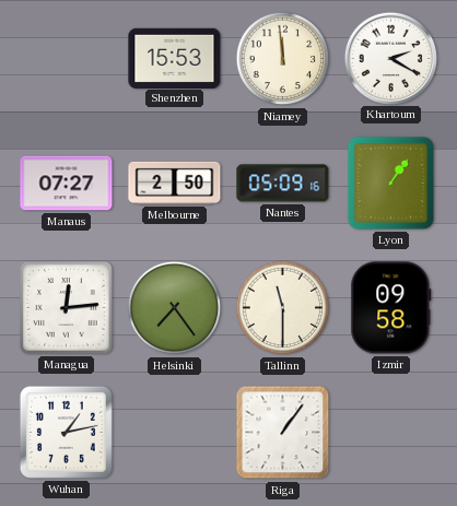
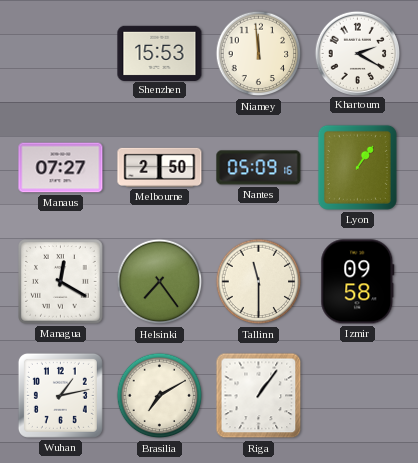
Managua: 12:14 -> 12:20
Brasilia: none -> 7:10
